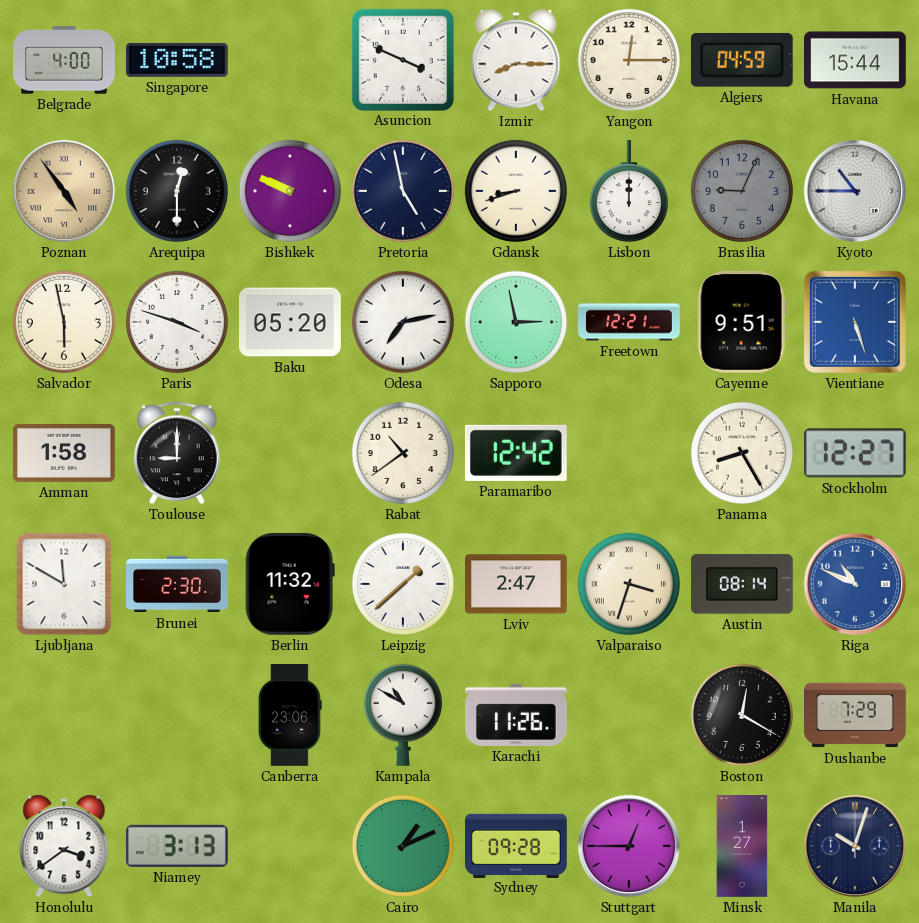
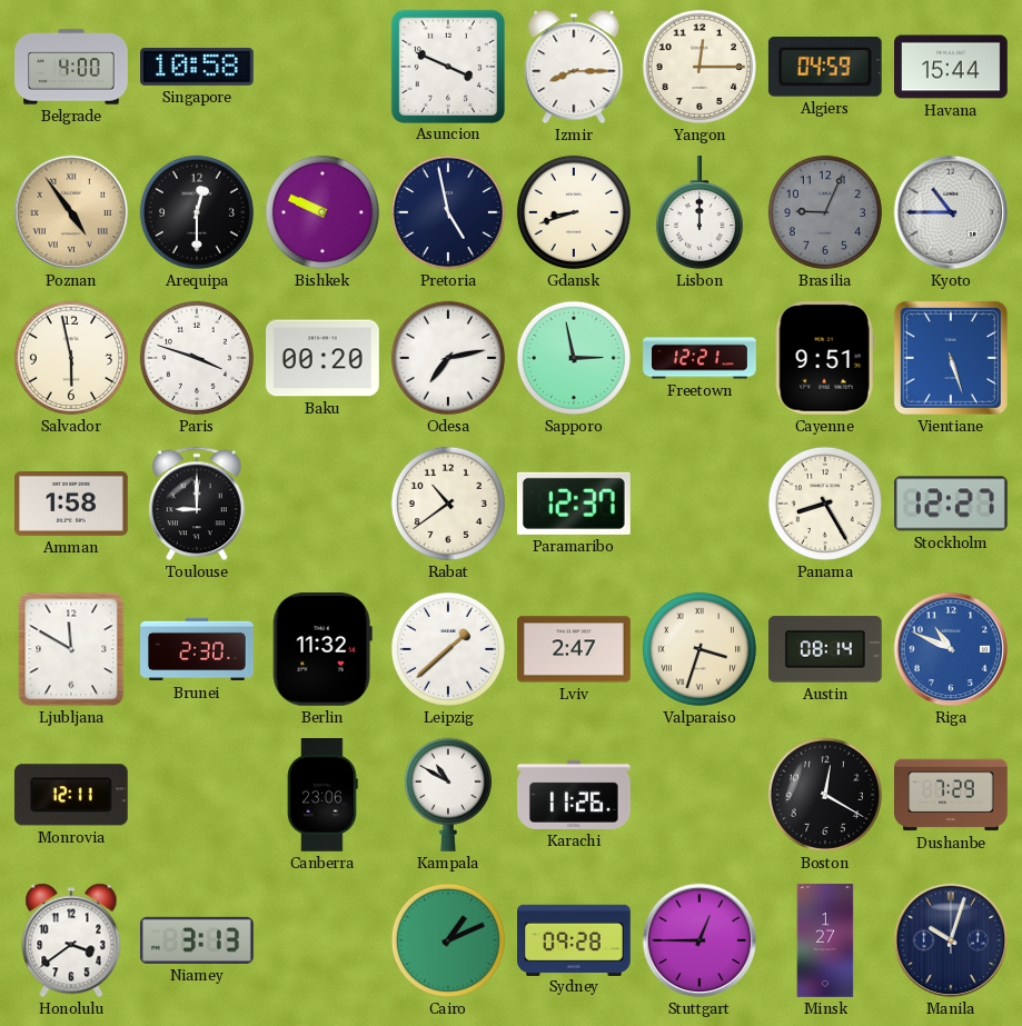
Baku: 05:20 -> 00:20
Paramaribo: 12:42 -> 12:37
Monrovia: none -> 12:11
